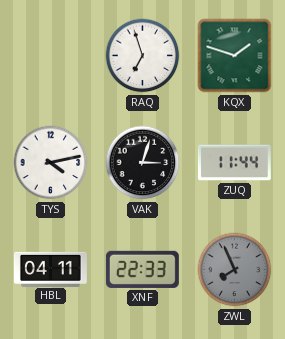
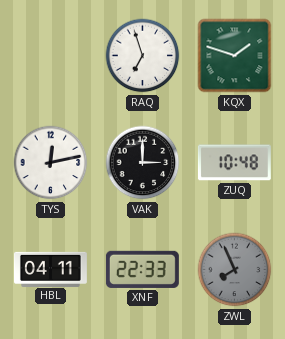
TYS: 4:13 -> 12:13
VAK: 3:03 -> 3:00
ZUQ: 11:44 -> 10:48
